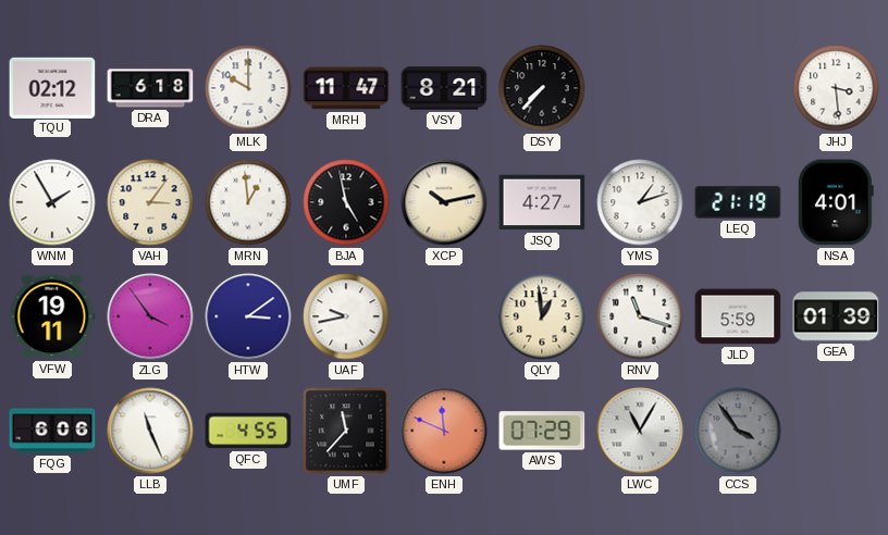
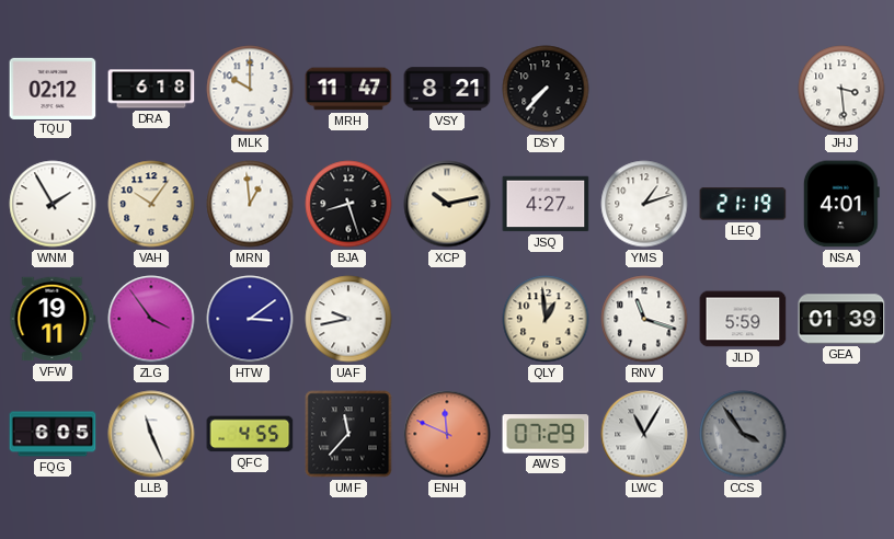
VAH: 3:06 -> 10:06
BJA: 4:58 -> 8:27
FQG: 6:06 -> 6:05
